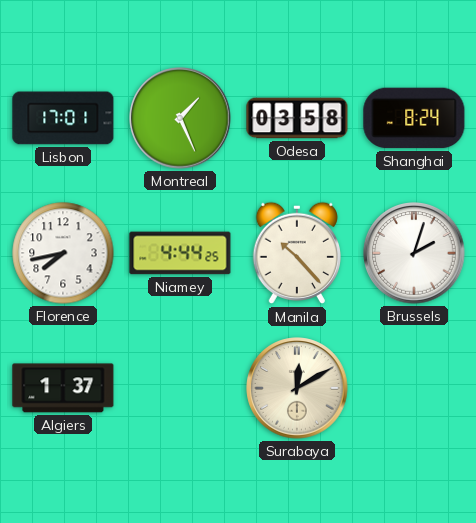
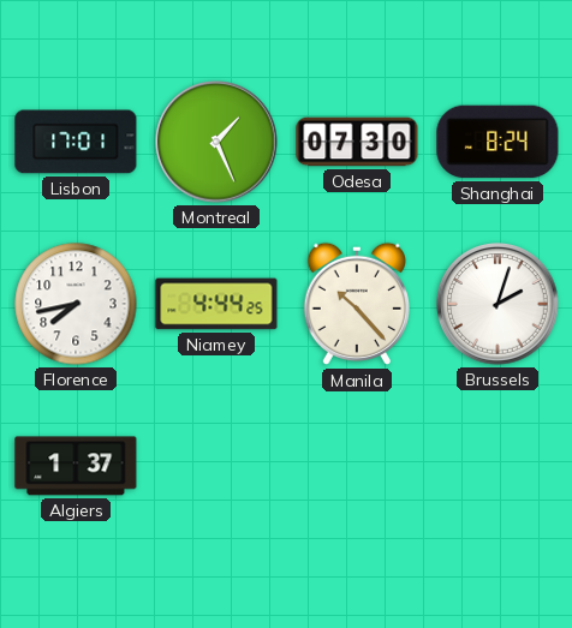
Odesa: 03:58 -> 07:30
Surabaya: 12:10 -> none
